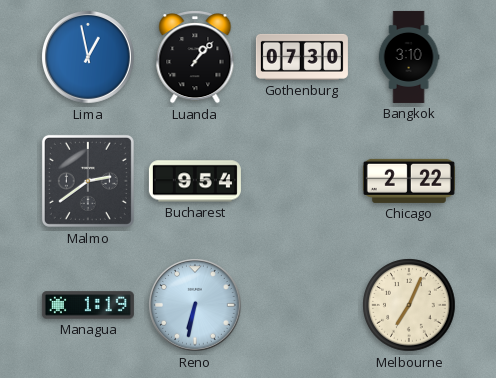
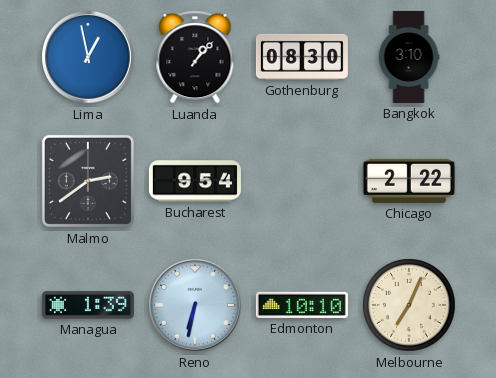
Gothenburg: 07:30 -> 08:30
Managua: 1:19 -> 1:39
Edmonton: none -> 10:10
